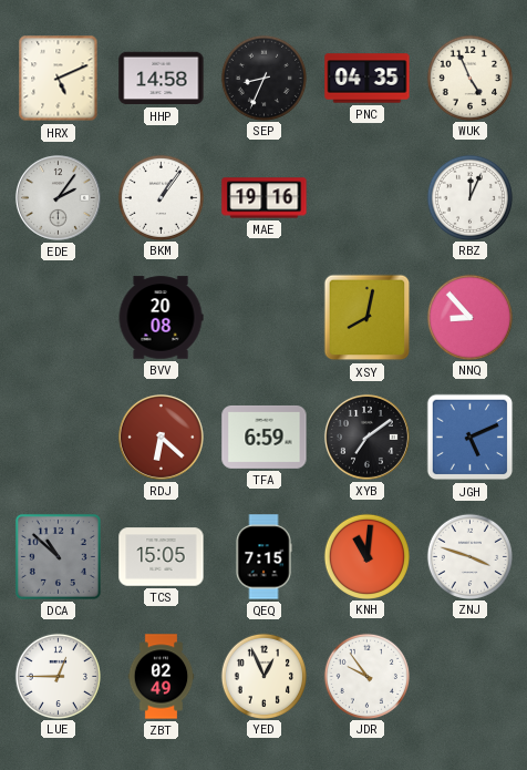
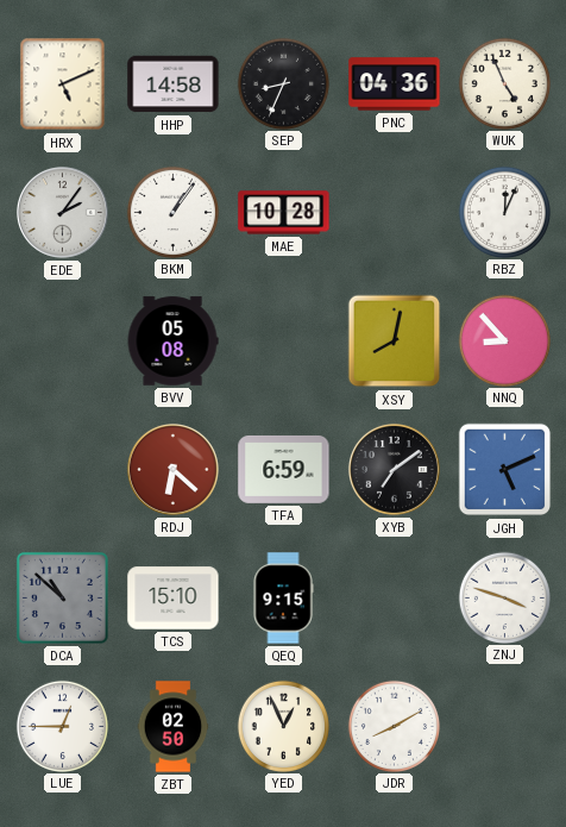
PNC: 04:35 -> 04:36
MAE: 19:16 -> 10:28
BVV: 20:08 -> 05:08
TCS: 15:05 -> 15:10
QEQ: 7:15 -> 9:15
KNH: 11:01 -> none
ZBT: 02:49 -> 02:50
JDR: 9:54 -> 8:10
